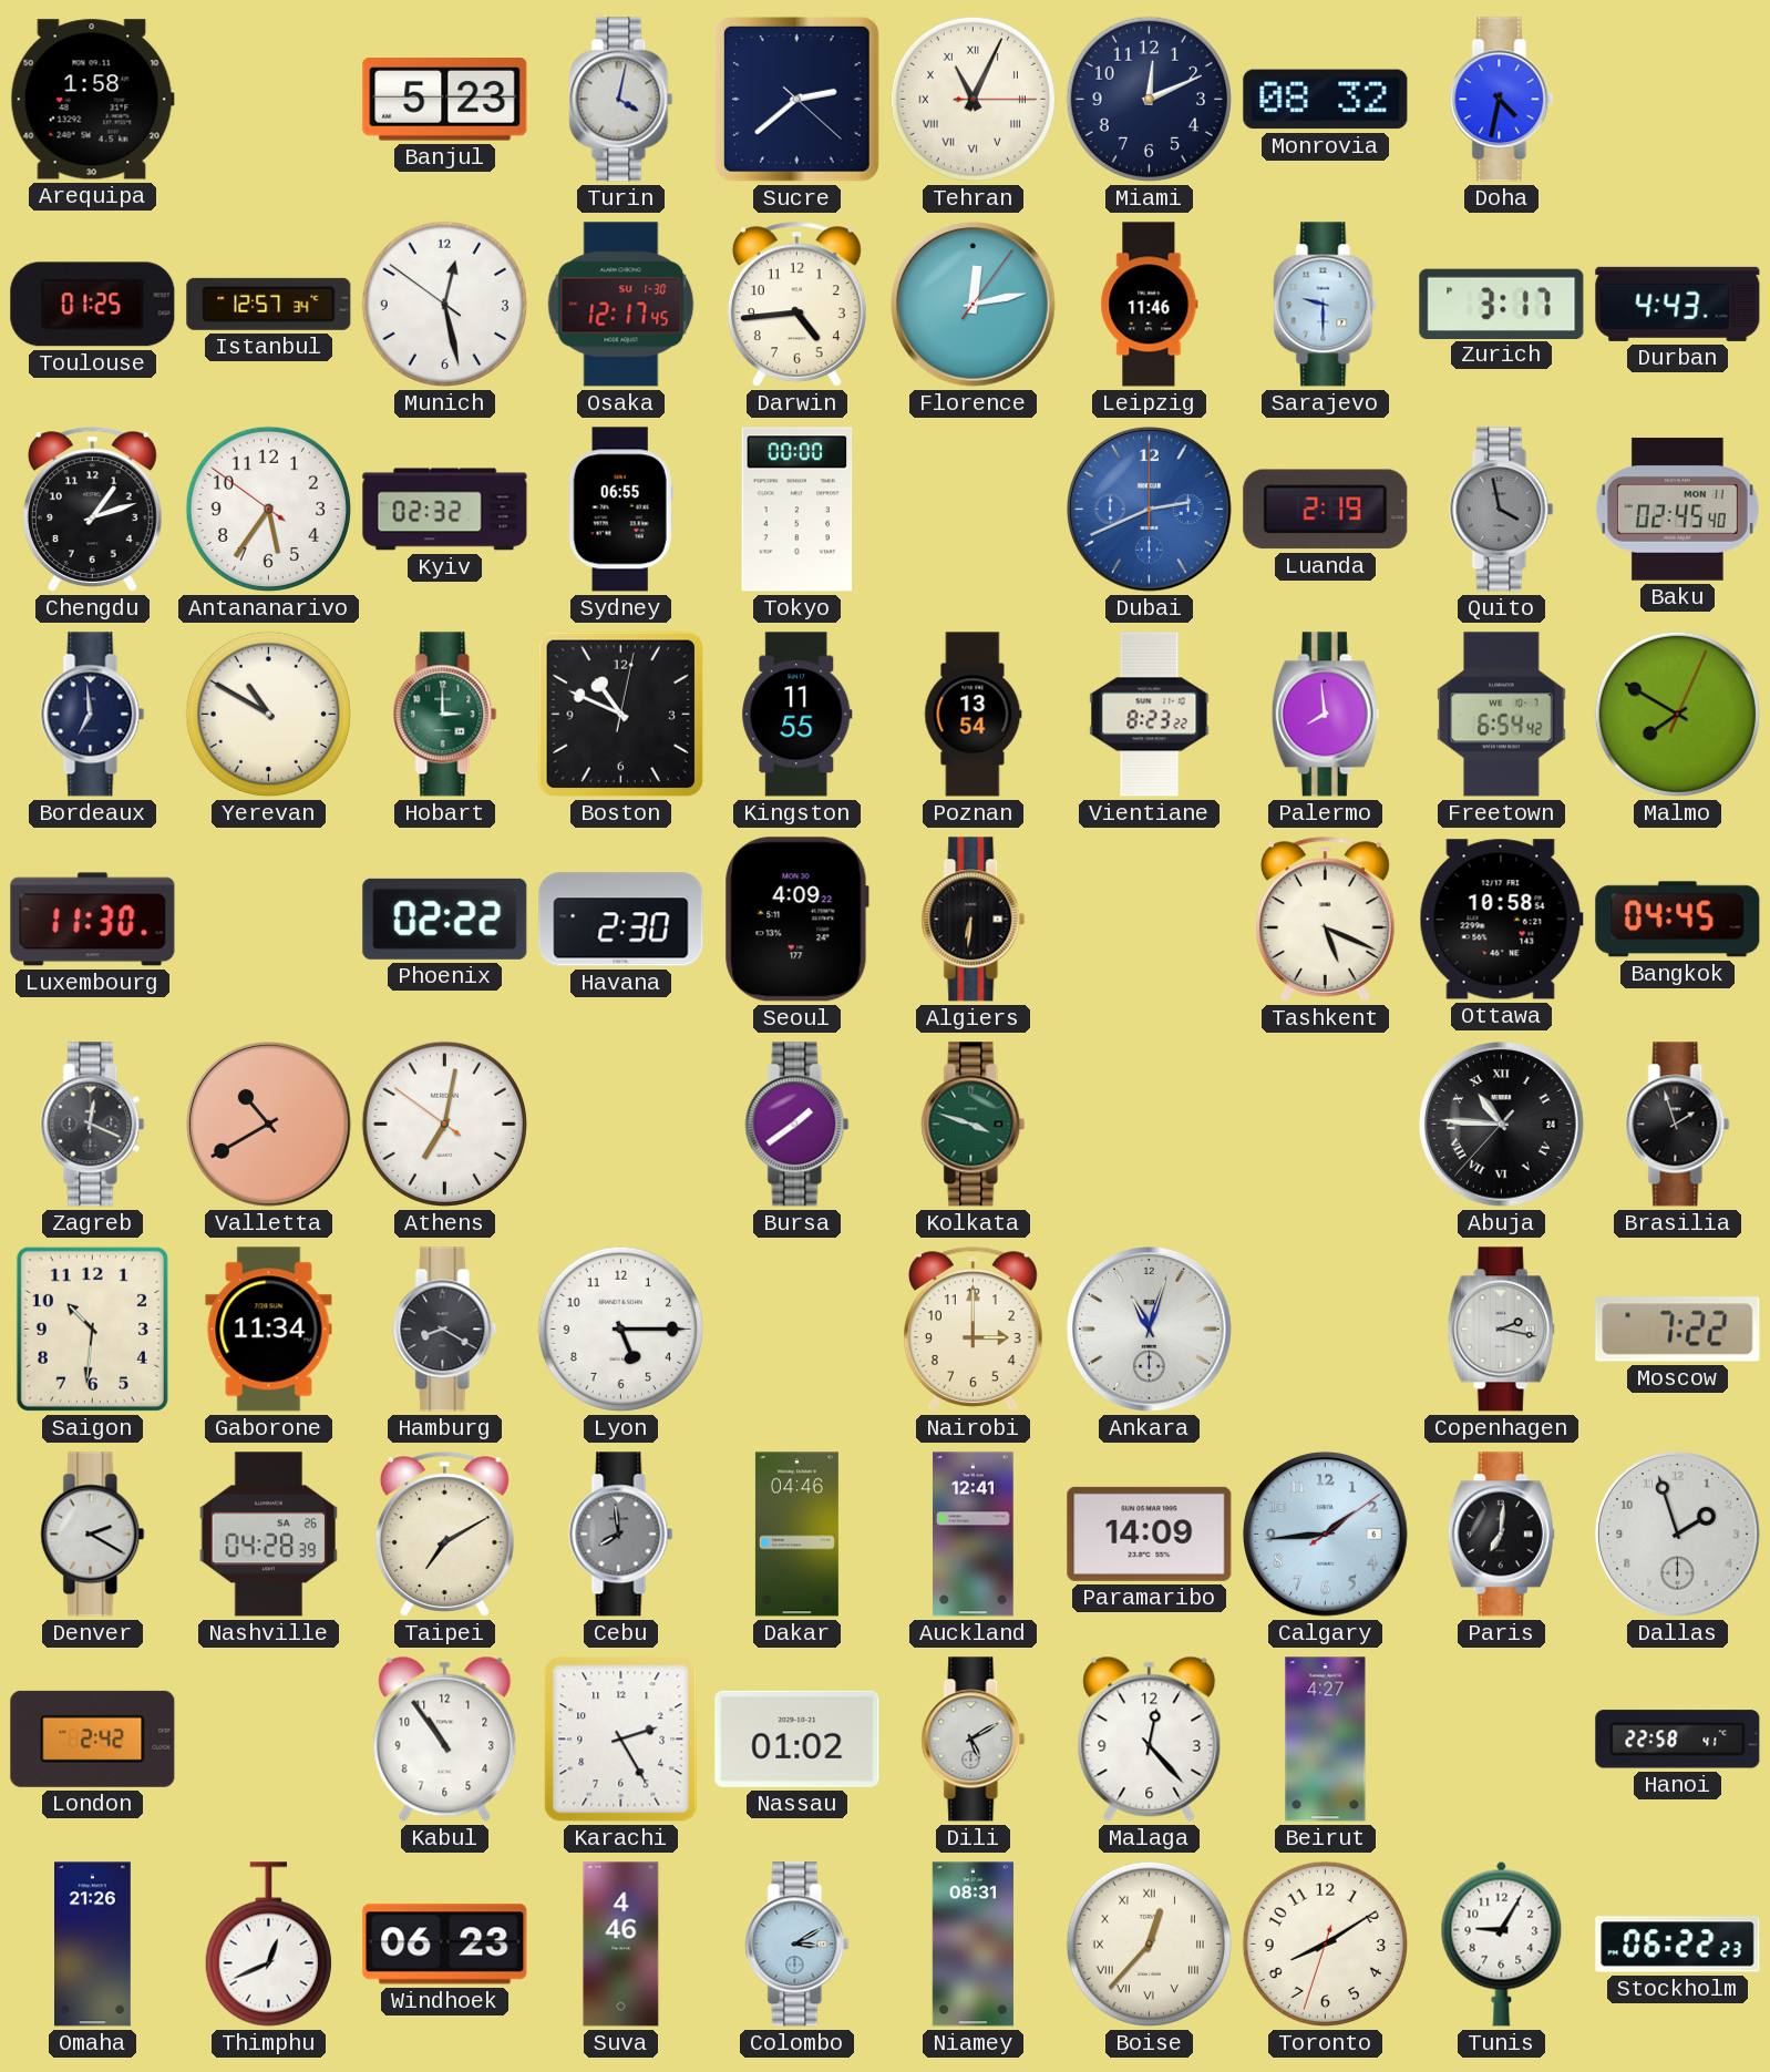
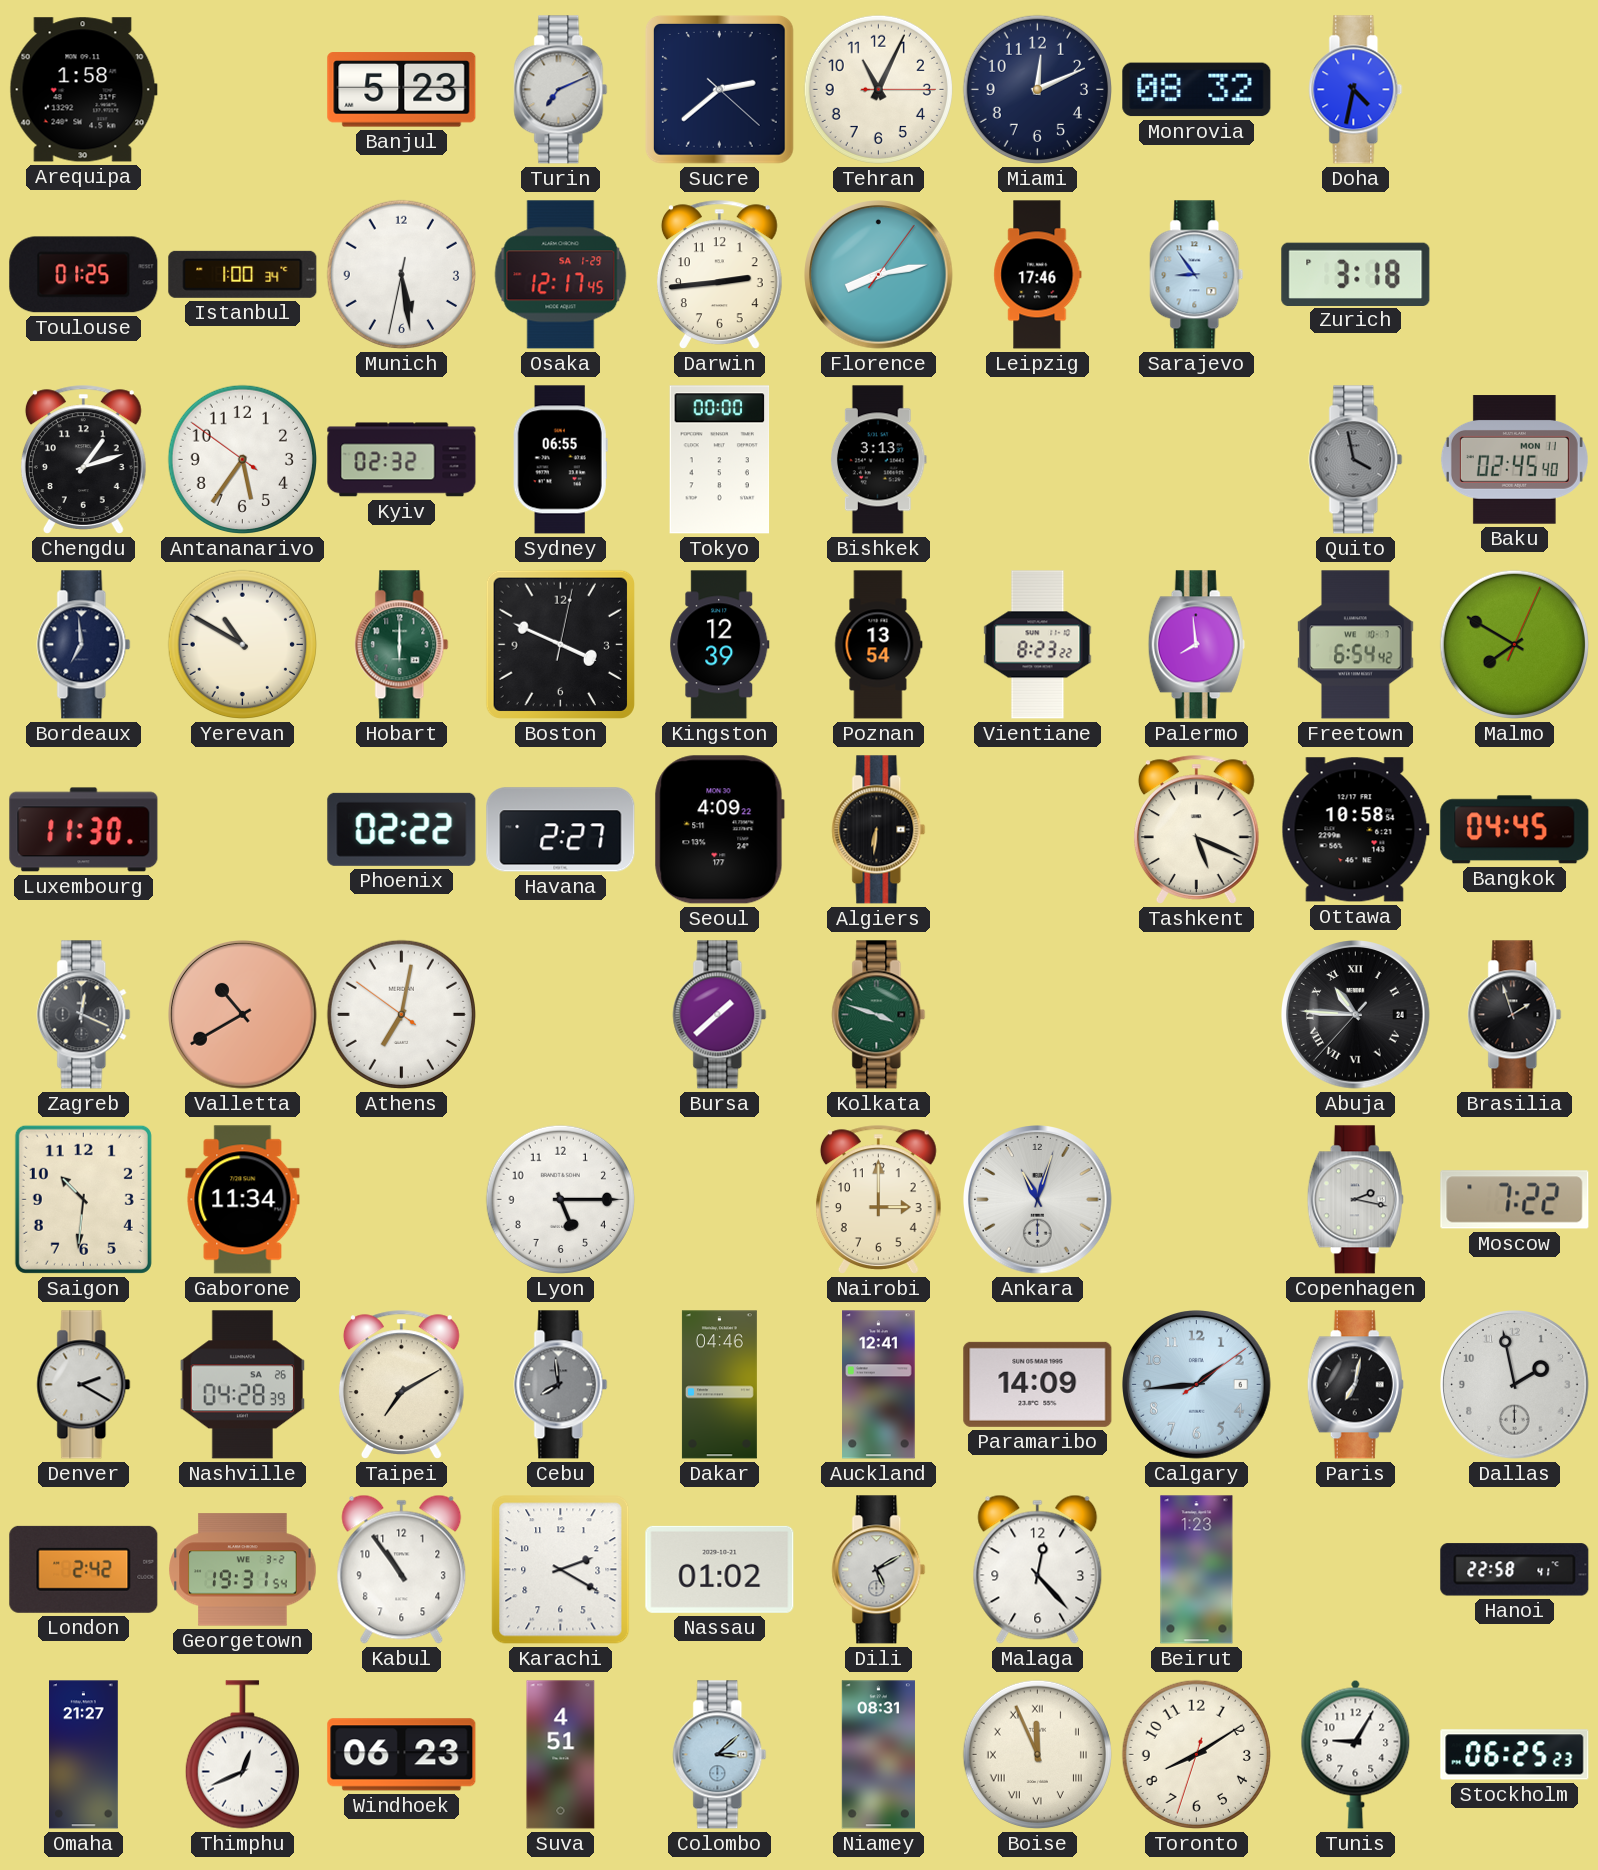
Turin: 4:02 -> 7:11
Tehran numerals: Roman -> Arabic
Istanbul: 12:57 -> 1:00
Munich: 12:27 -> 5:28
Osaka date: SU 1-30 -> SA 1-29
Darwin: 4:44 -> 2:44
Florence: 12:13 -> 8:13
Leipzig: 11:46 -> 17:46
Sarajevo: 9:30 -> 8:54
Zurich: 3:17 -> 3:18
Durban: 4:43 -> none
Bishkek: none -> 3:13
Dubai: 2:41 -> none
Luanda: 2:19 -> none
Hobart: 3:00 -> 6:00
Boston: 10:49 -> 3:49
Kingston: 11:55 -> 12:39
Havana: 2:30 -> 2:27
Bursa: 1:39 -> 1:38
Hamburg: 8:20 -> none
Paris: 7:01 -> 7:02
Dallas: 1:57 -> 1:58
Georgetown: none -> 19:31
Karachi: 2:25 -> 2:20
Beirut: 4:27 -> 1:23
Omaha: 21:26 -> 21:27
Suva: 4:46 -> 4:51
Colombo: 3:10 -> 3:08
Boise: 12:37 -> 11:56
Stockholm: 06:22 -> 06:25
